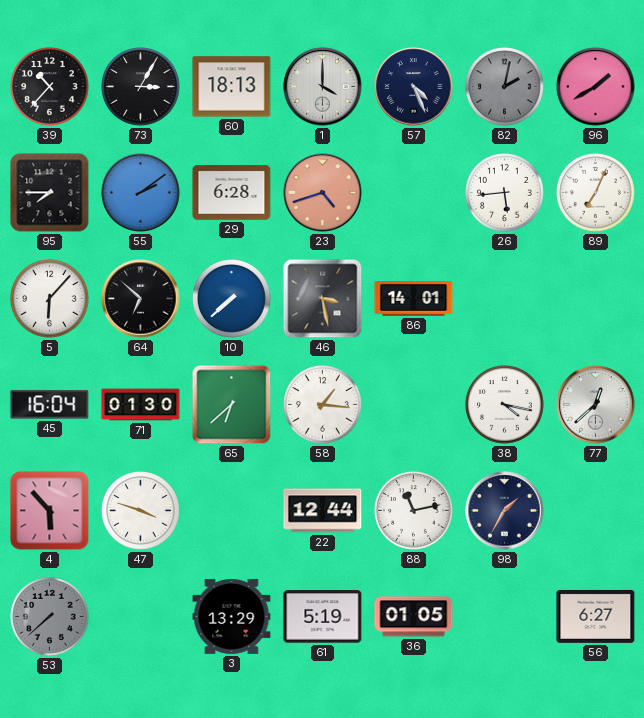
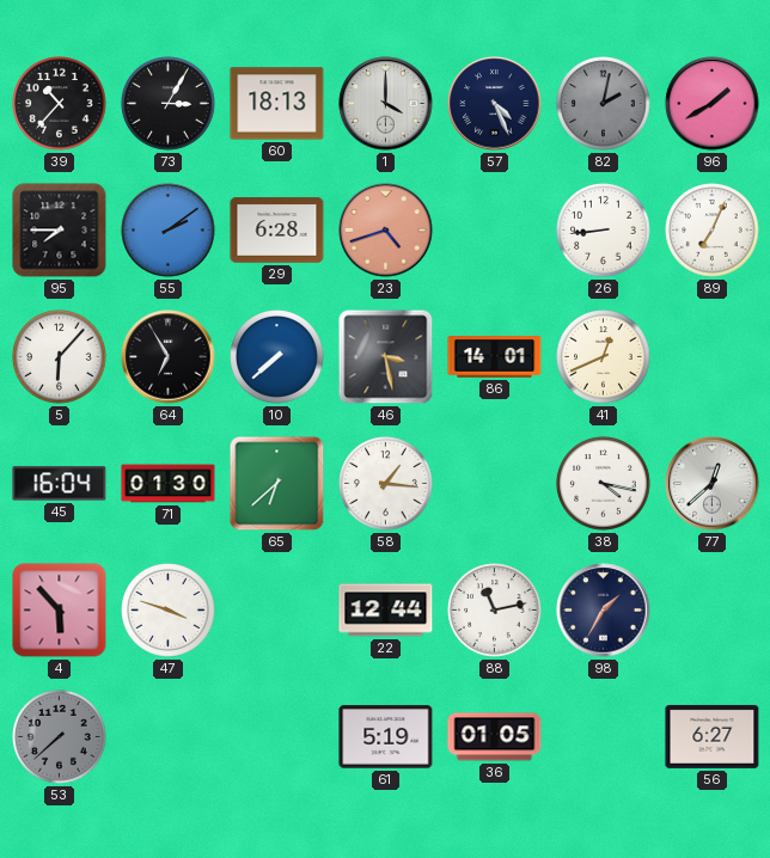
26: 5:44 -> 8:44
64: 6:52 -> 6:55
41: none -> 12:41
3: 13:29 -> none
